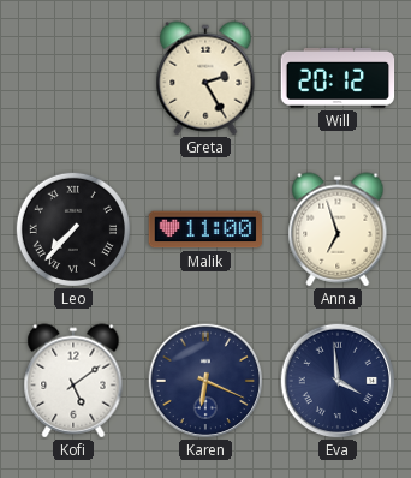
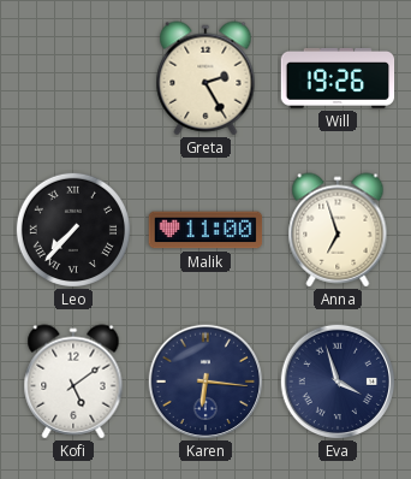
Will: 20:12 -> 19:26
Karen: 6:19 -> 6:16
Eva: 3:59 -> 3:57
